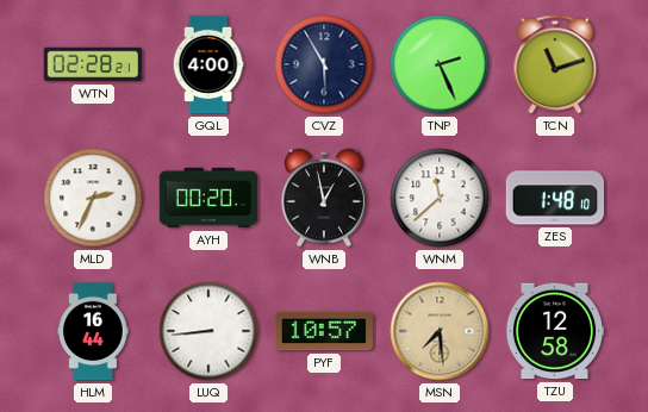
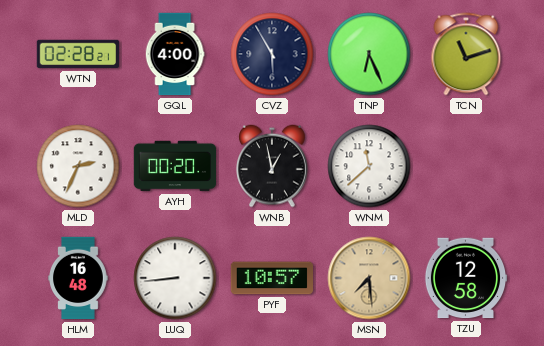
TNP: 2:26 -> 6:26
ZES: 1:48 -> none
HLM: 16:44 -> 16:48
